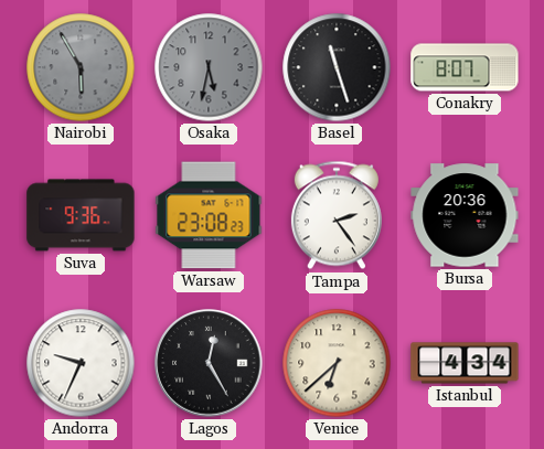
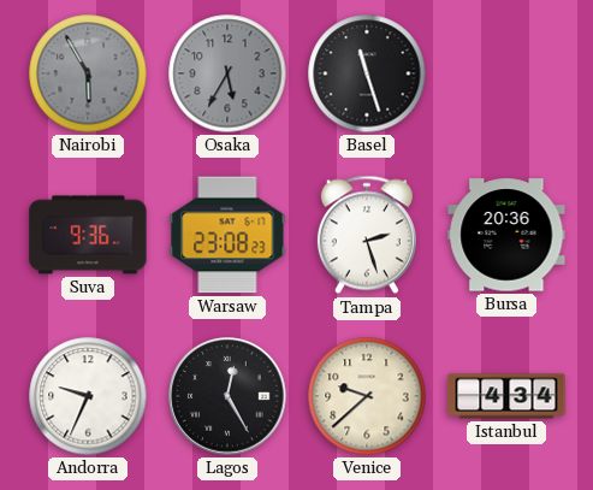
Osaka: 5:32 -> 5:35
Conakry: 8:07 -> none
Tampa: 2:24 -> 2:27
Venice: 6:38 -> 9:38
